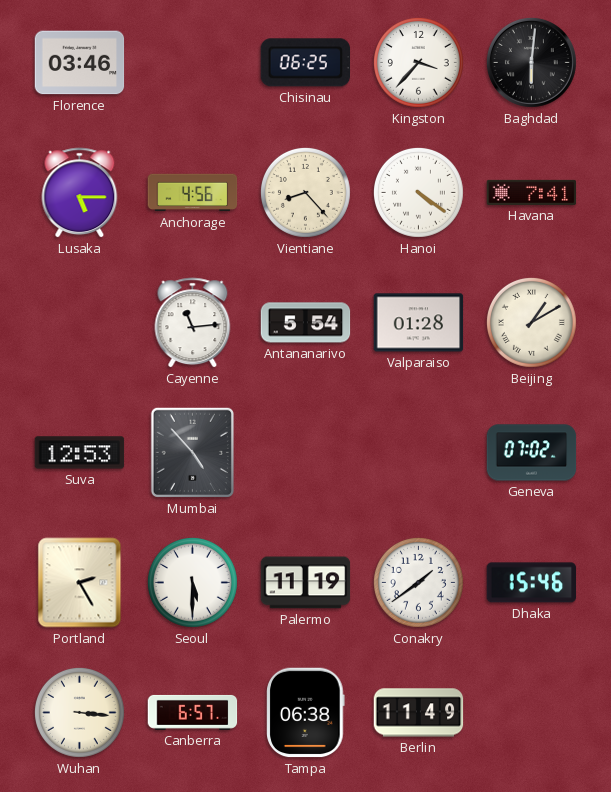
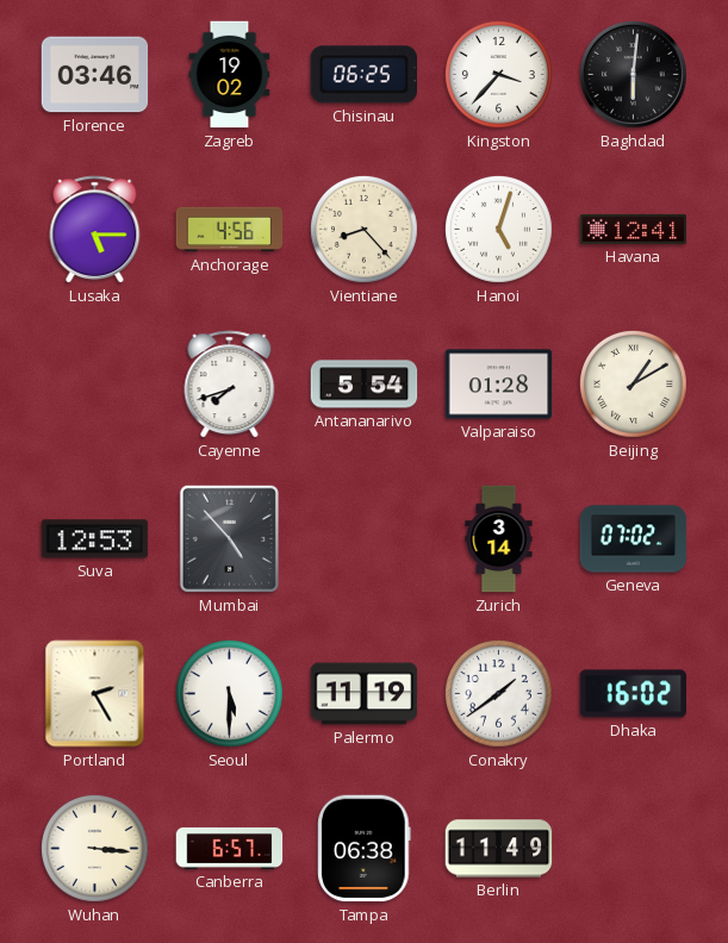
Zagreb: none -> 19:02
Hanoi: 4:21 -> 5:03
Havana: 7:41 -> 12:41
Cayenne: 11:14 -> 7:42
Zurich: none -> 3:14
Dhaka: 15:46 -> 16:02
